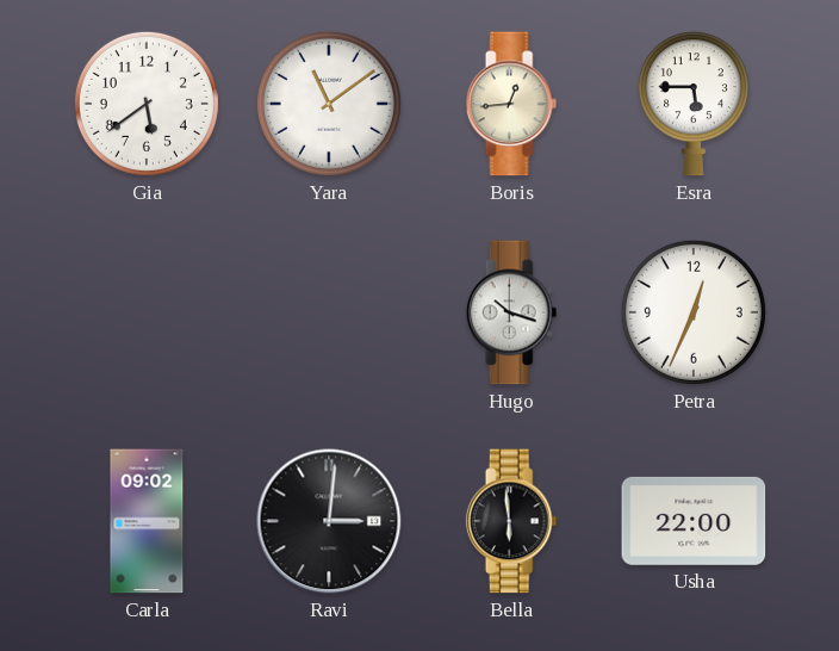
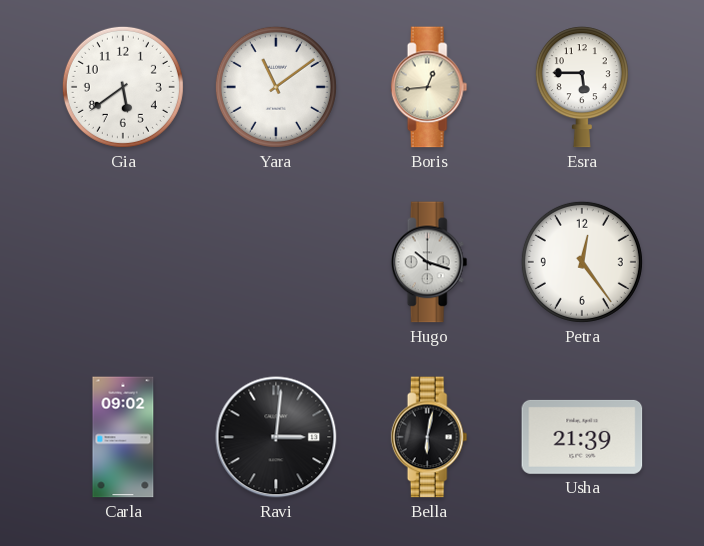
Petra: 12:34 -> 12:24
Bella: 5:59 -> 6:02
Usha: 22:00 -> 21:39
